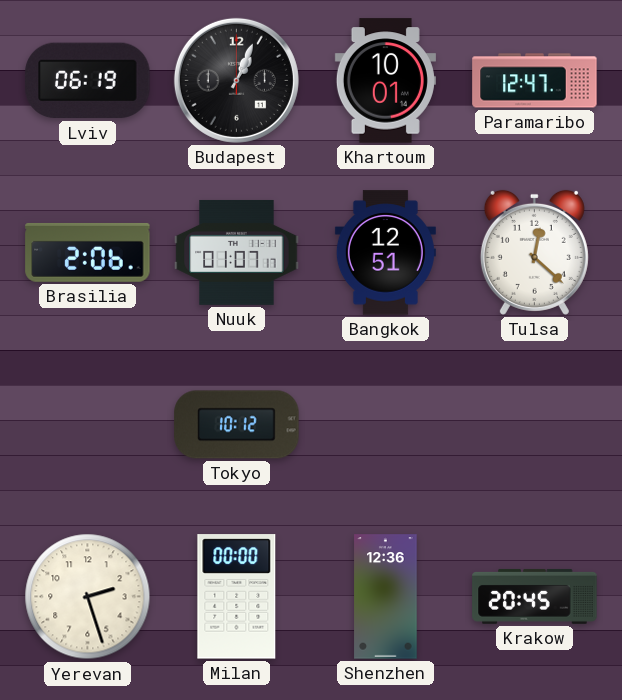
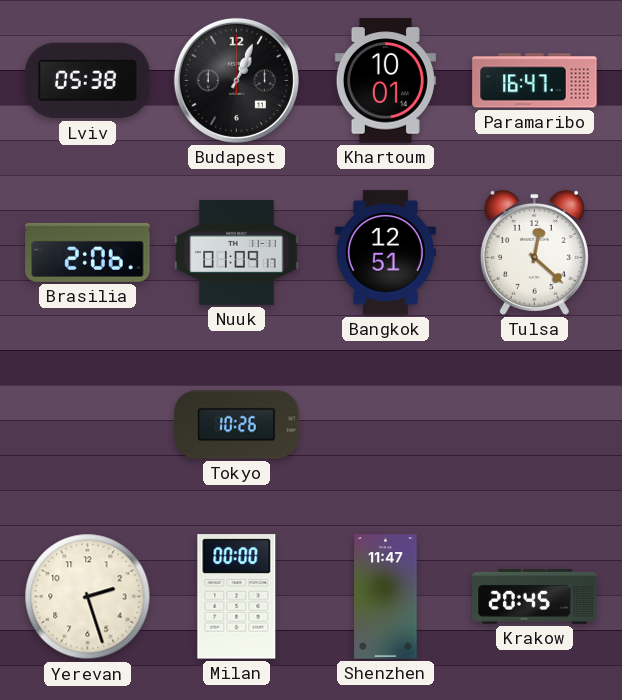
Lviv: 06:19 -> 05:38
Paramaribo: 12:47 -> 16:47
Nuuk: 01:07 -> 01:09
Tokyo: 10:12 -> 10:26
Shenzhen: 12:36 -> 11:47
